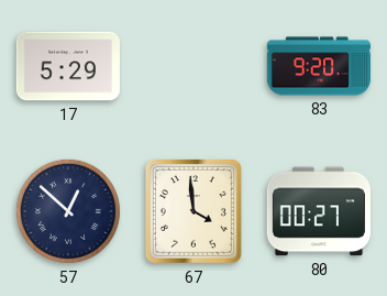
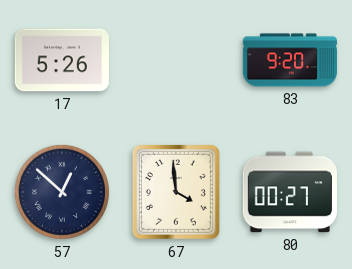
17: 5:29 -> 5:26
